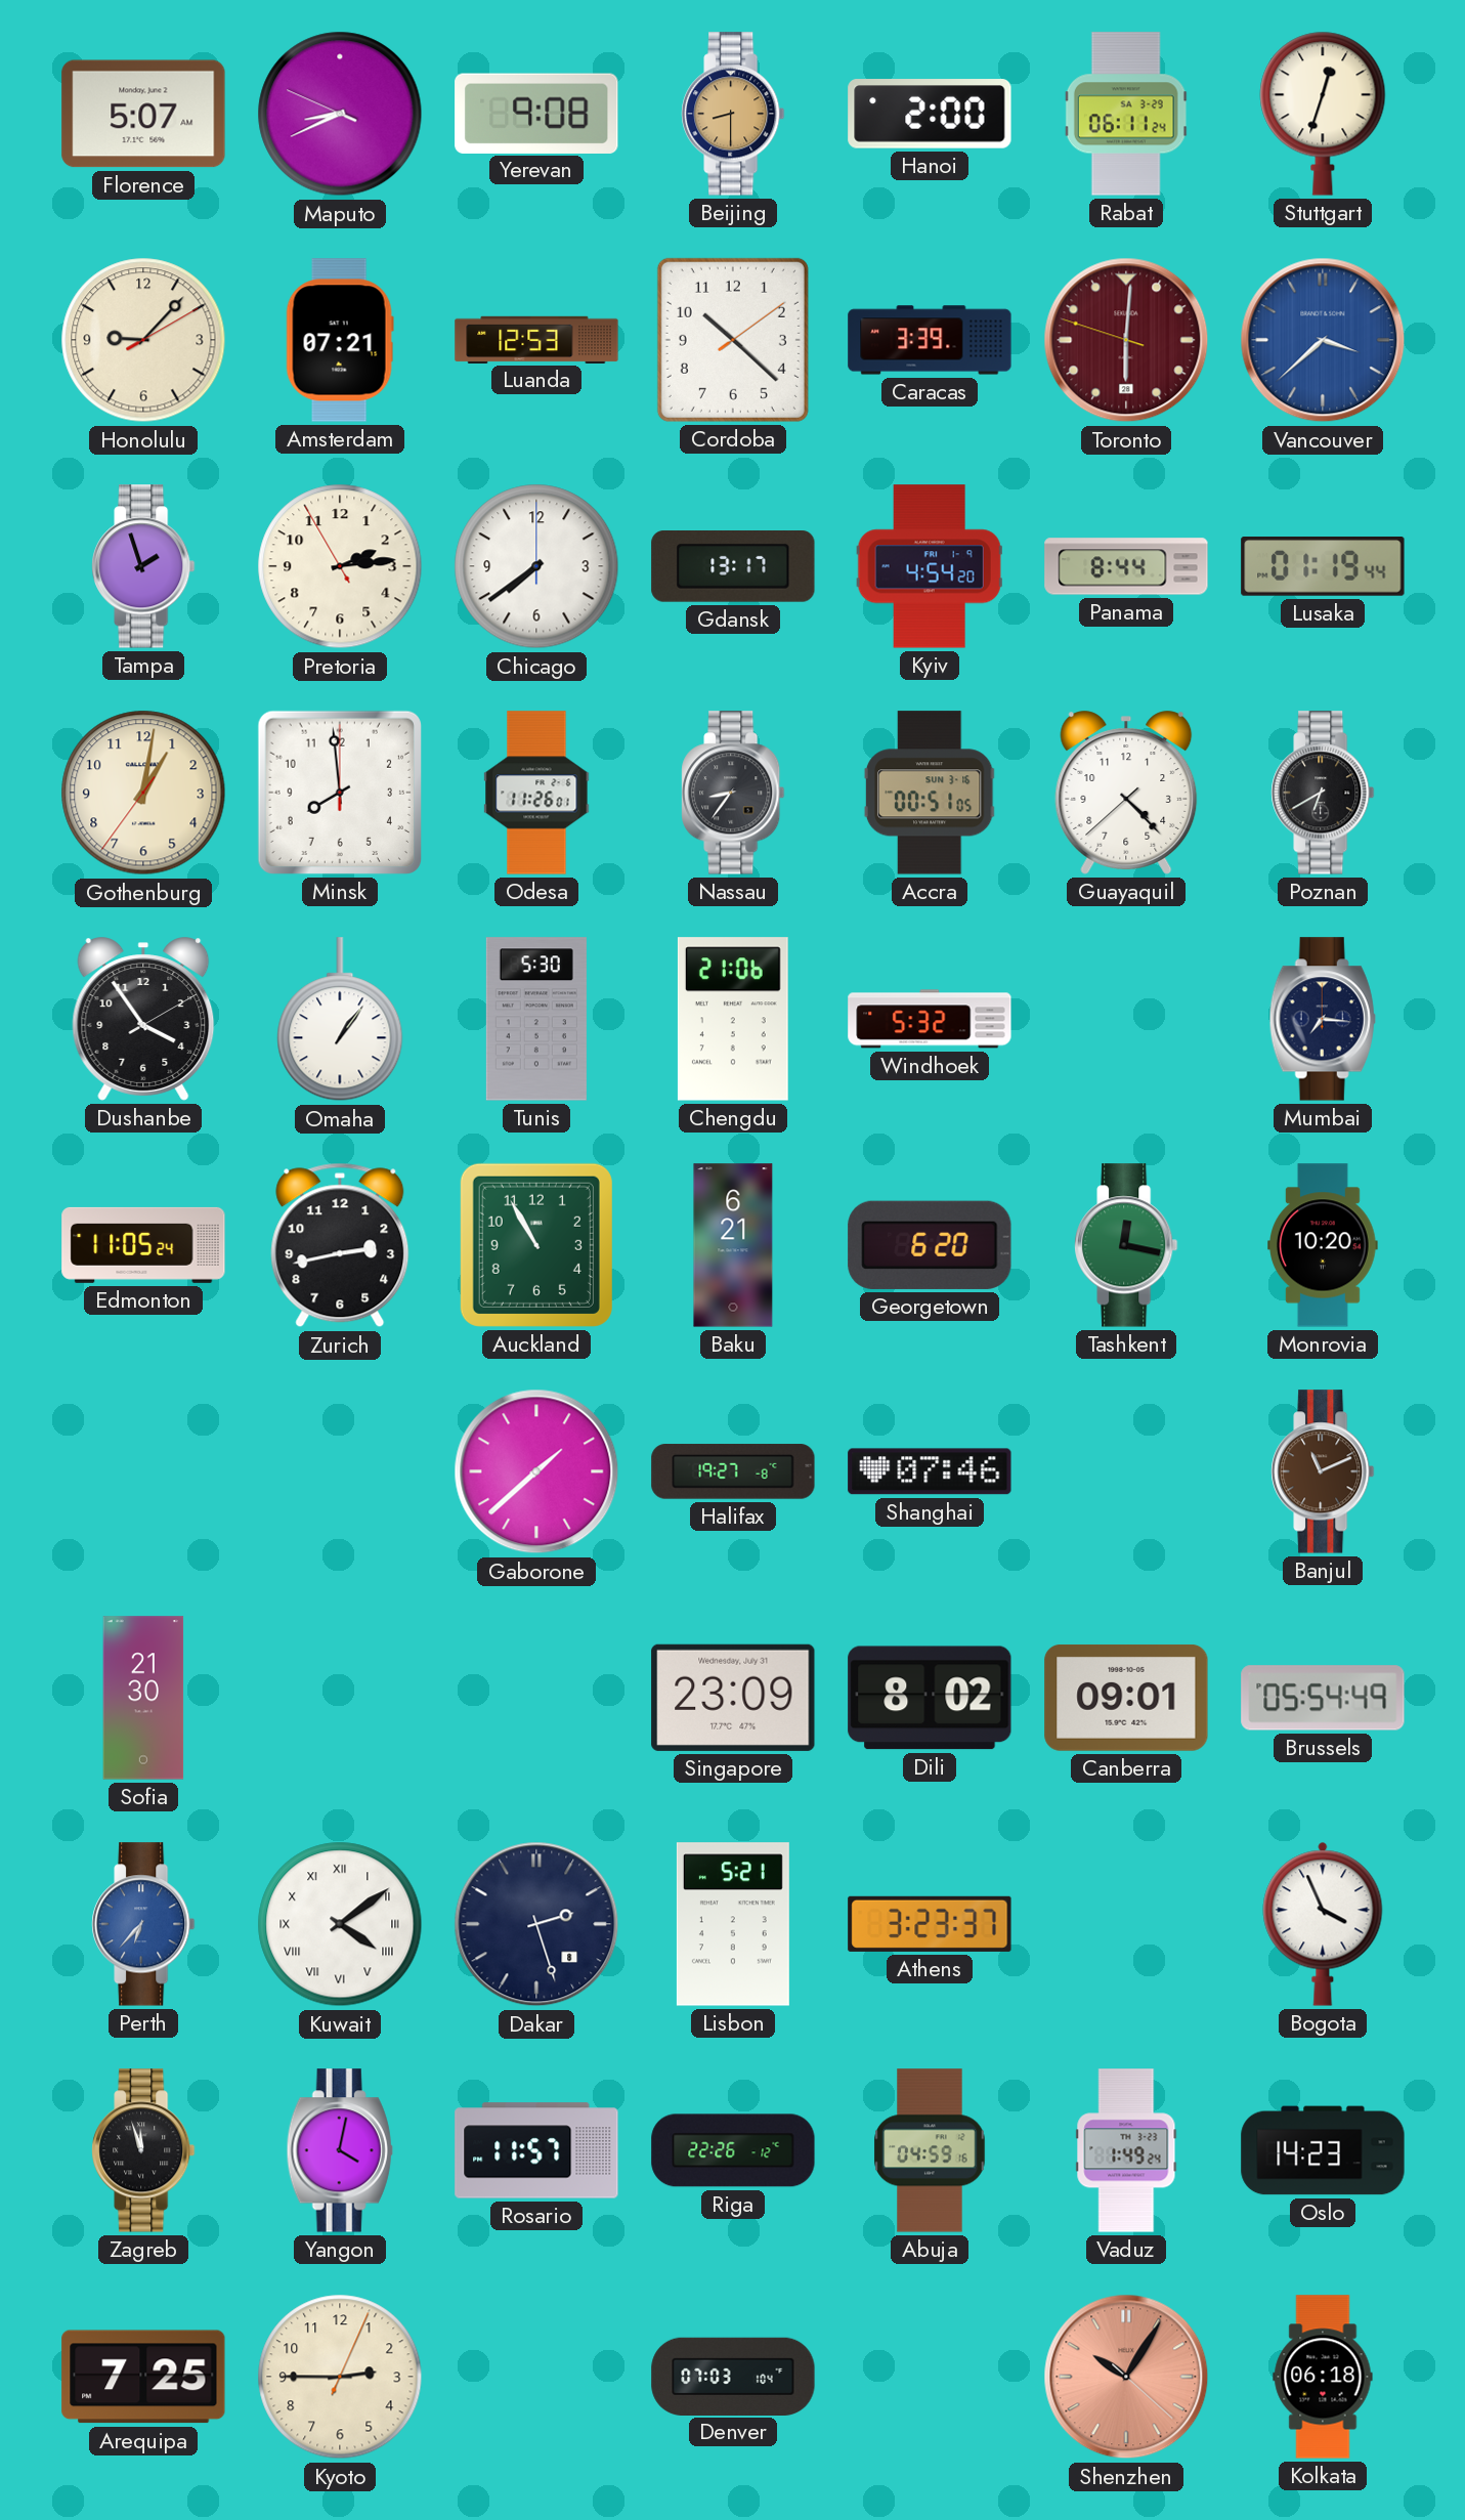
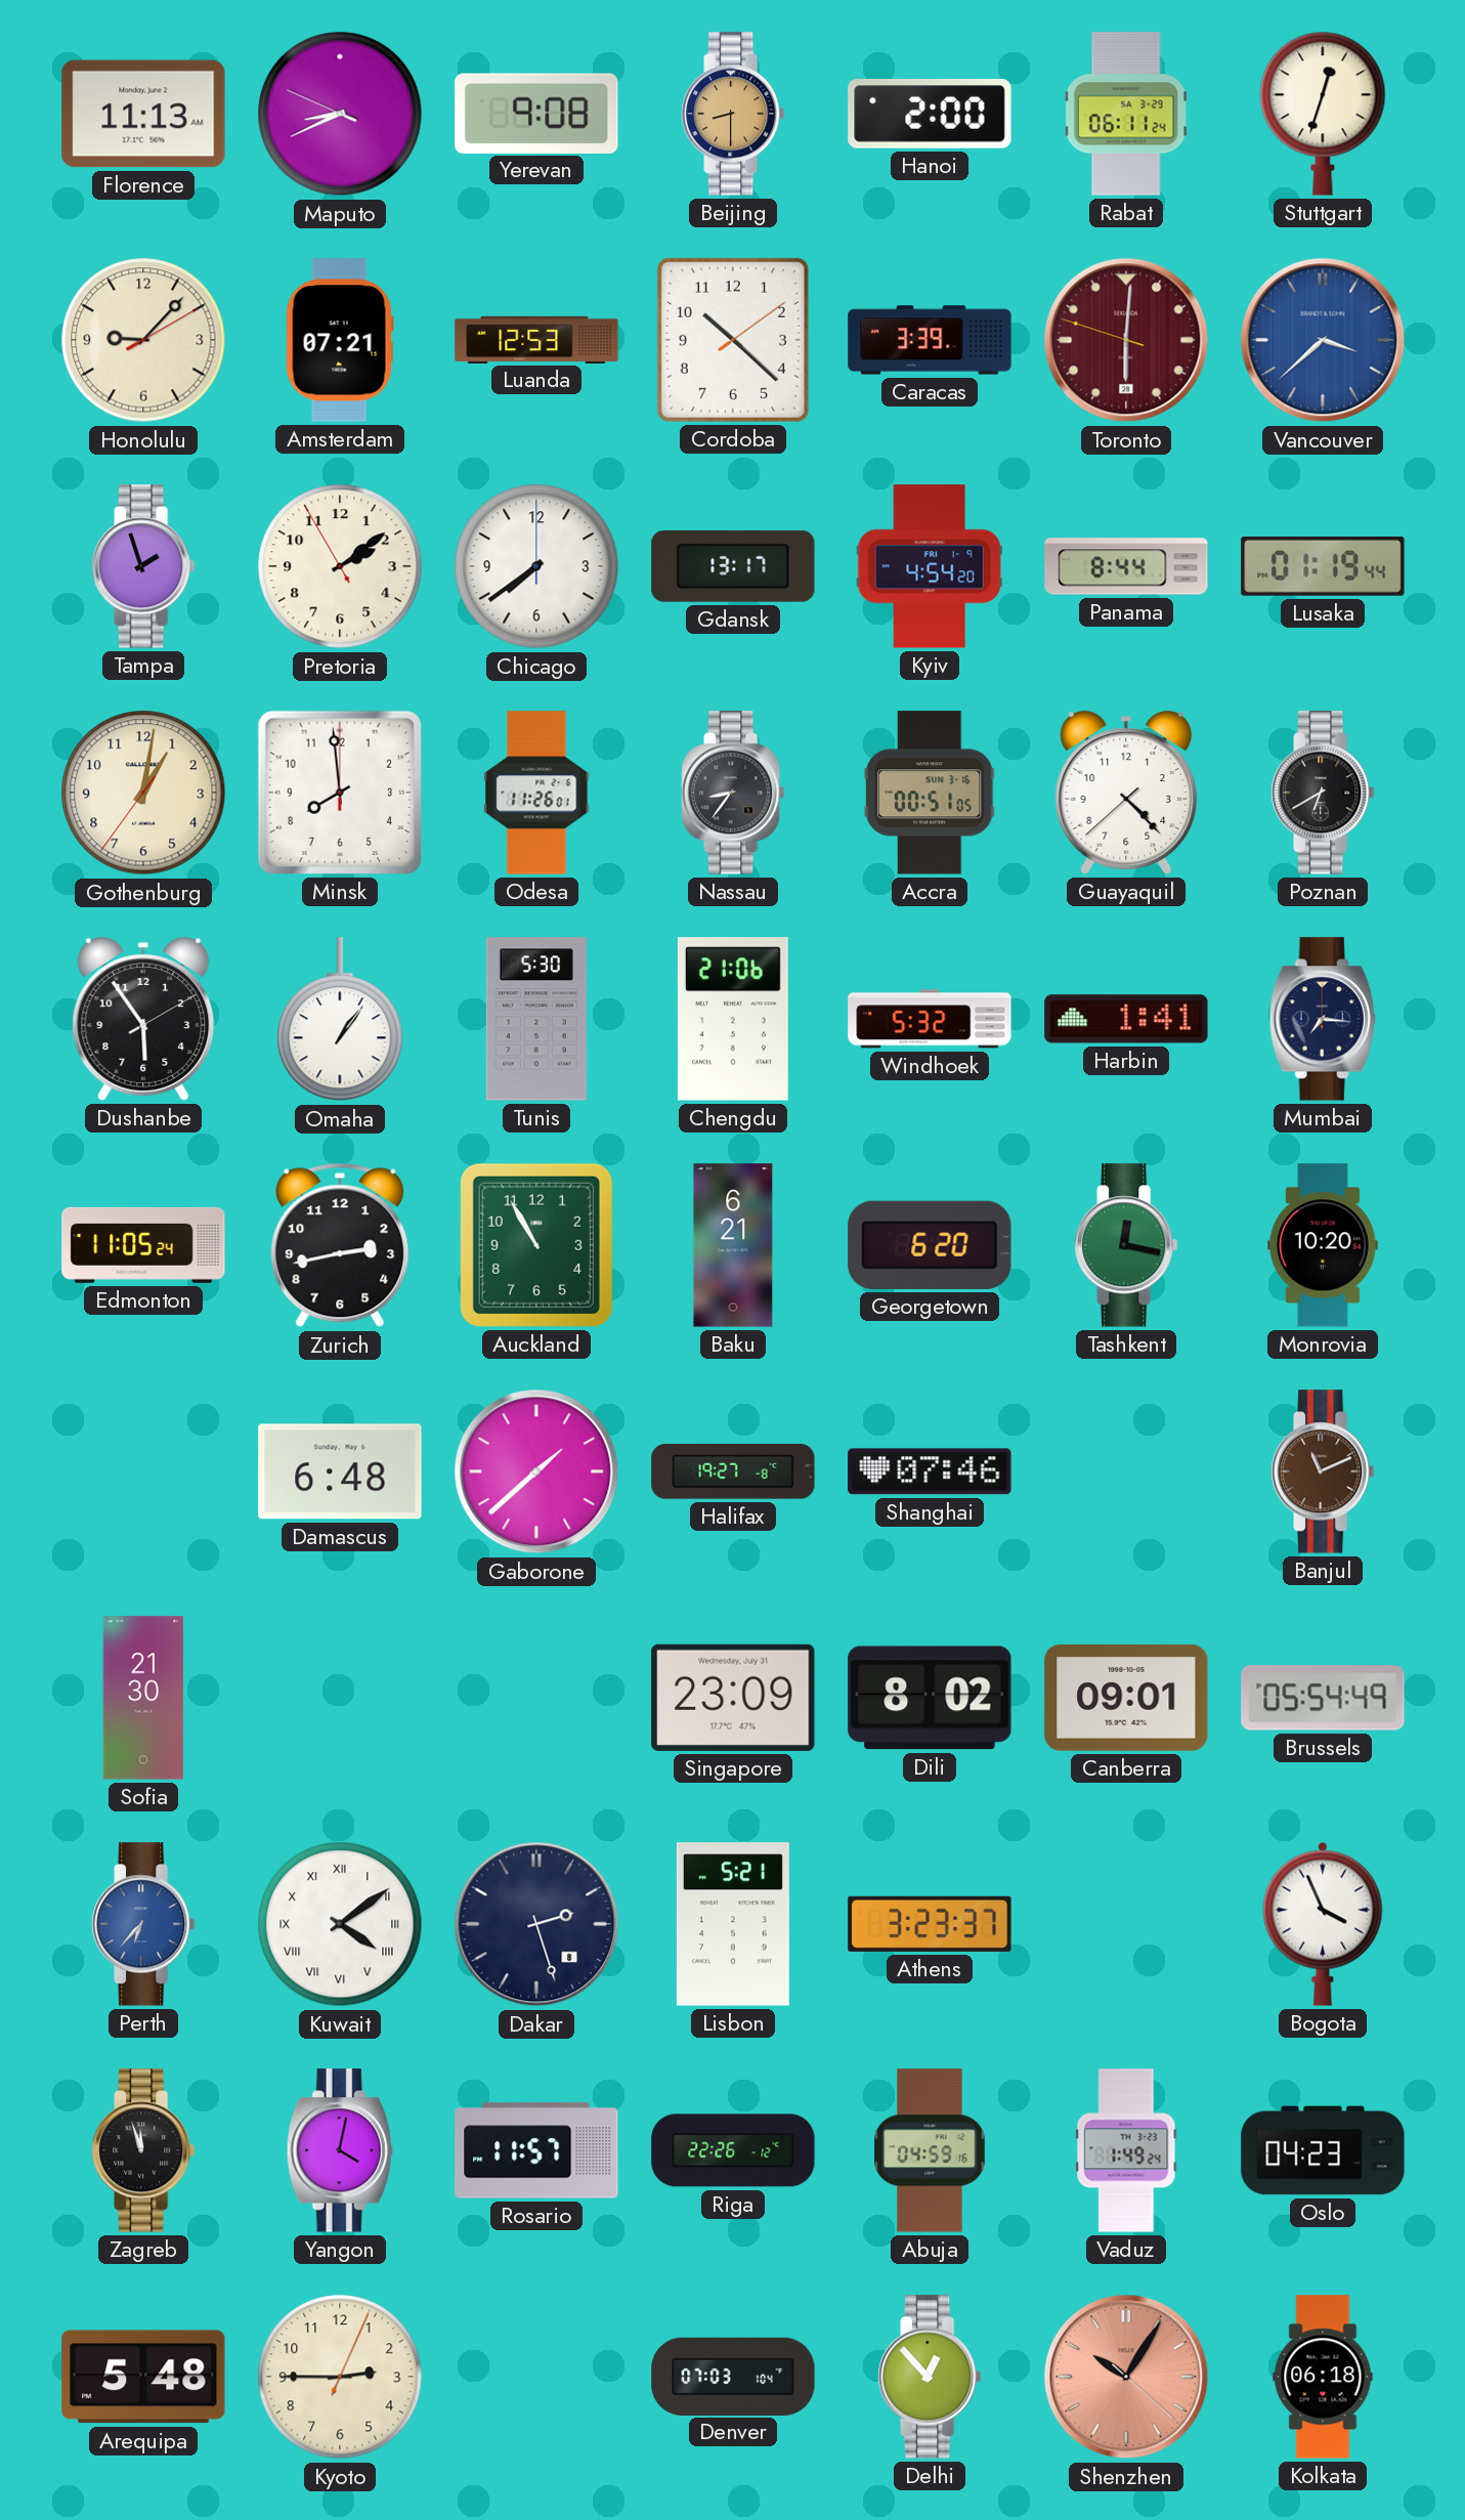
Florence: 5:07 -> 11:13
Pretoria: 2:13 -> 2:08
Dushanbe: 3:54 -> 5:54
Harbin: none -> 1:41
Damascus: none -> 6:48
Oslo: 14:23 -> 04:23
Arequipa: 7:25 -> 5:48
Delhi: none -> 12:53
